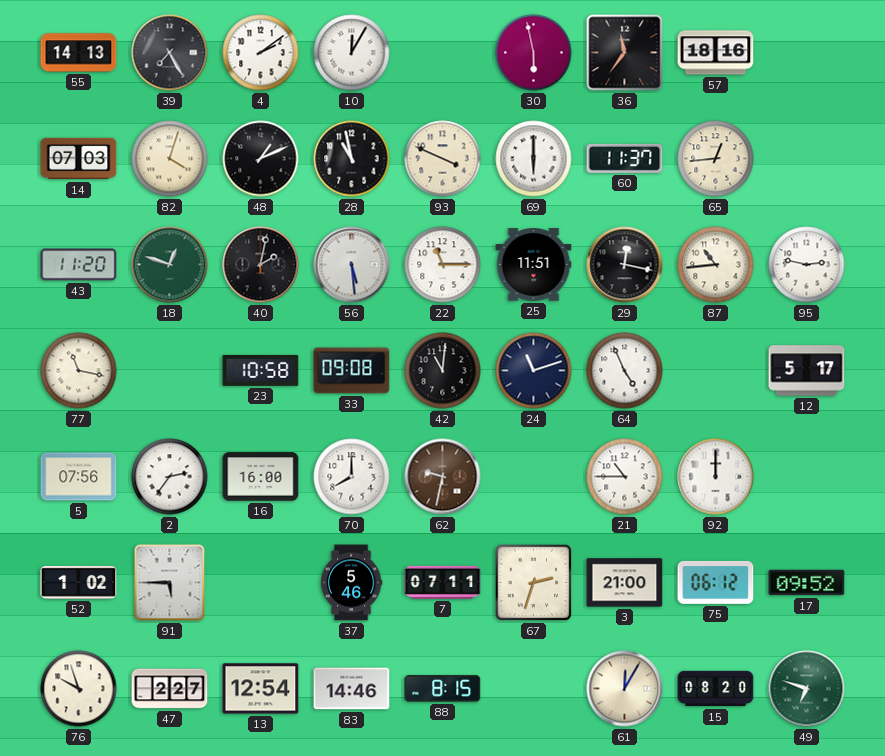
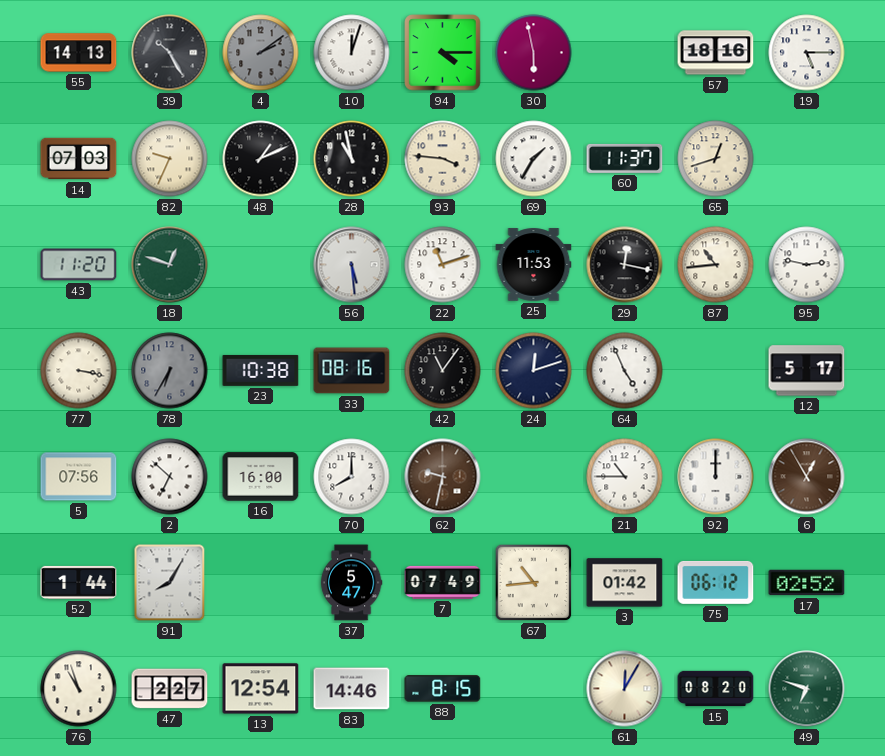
39: 7:25 -> 10:25
4 dial: white -> grey
10: 12:05 -> 12:03
94: none -> 4:15
36: 11:36 -> none
19: none -> 5:15
82: 4:03 -> 9:34
93: 3:49 -> 3:46
69: 6:00 -> 1:35
65: 12:44 -> 12:42
40: 2:02 -> none
22: 11:15 -> 11:12
25: 11:51 -> 11:53
77: 11:17 -> 3:17
78: none -> 6:35
23: 10:58 -> 10:38
33: 09:08 -> 08:16
42: 11:01 -> 11:06
24: 11:12 -> 12:12
2: 2:36 -> 6:52
6: none -> 12:55
52: 1:02 -> 1:44
91: 5:45 -> 8:05
37: 5:46 -> 5:47
7: 07:11 -> 07:49
67: 2:33 -> 10:44
3: 21:00 -> 01:42
17: 09:52 -> 02:52
76: 9:57 -> 10:57
